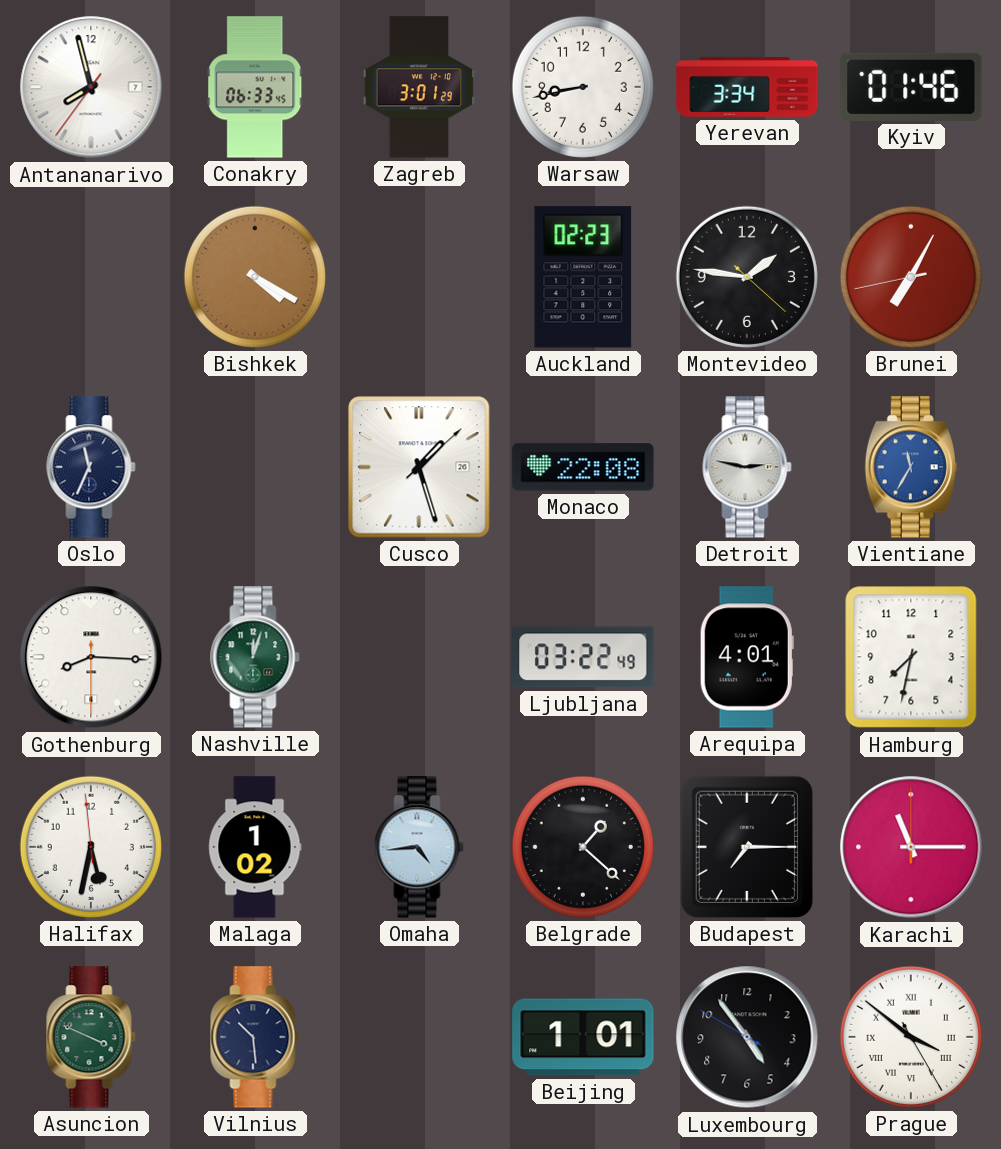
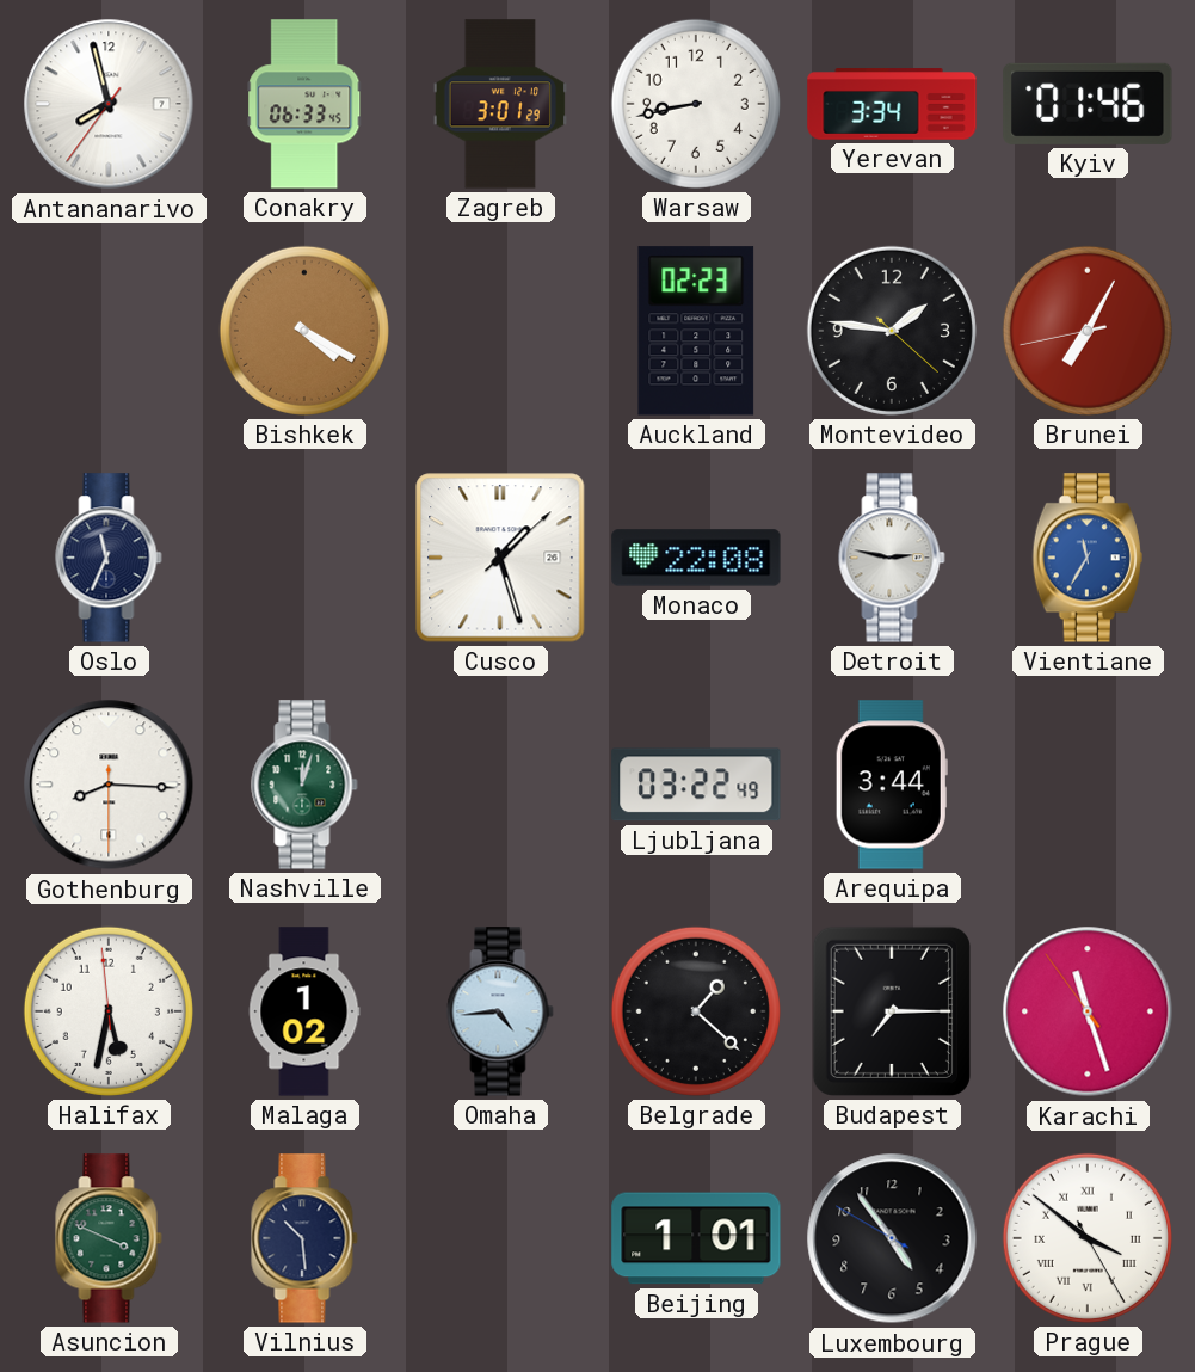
Arequipa: 4:01 -> 3:44
Hamburg: 7:32 -> none
Karachi: 11:15 -> 11:26
